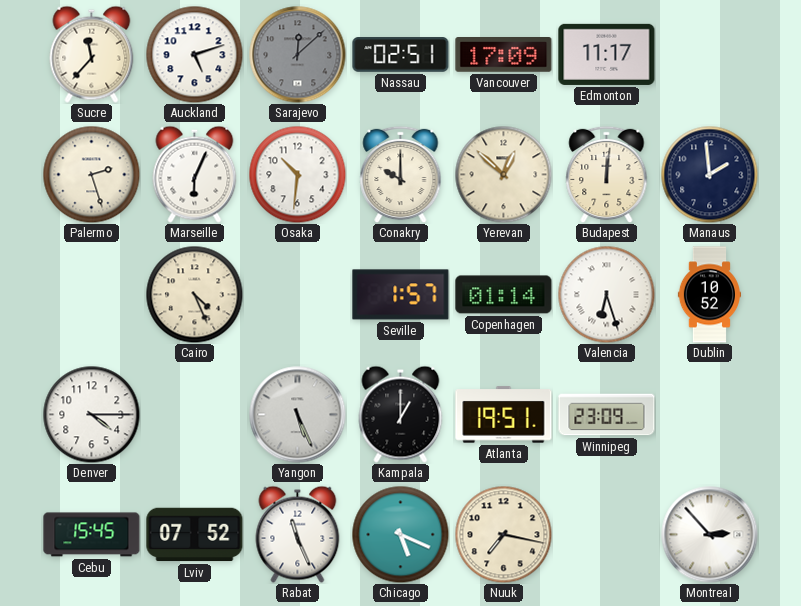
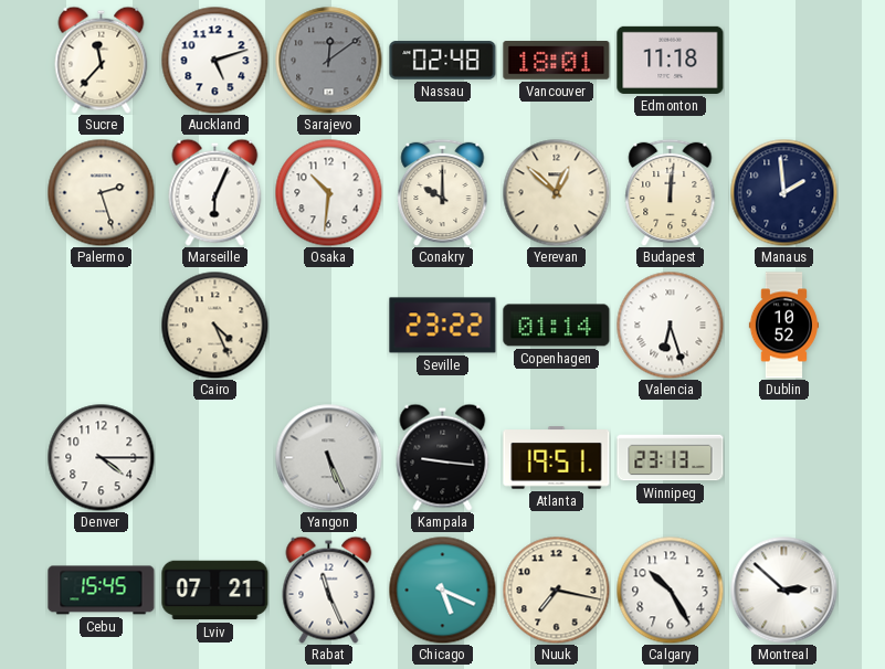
Sarajevo: 12:08 -> 12:09
Nassau: 02:51 -> 02:48
Vancouver: 17:09 -> 18:01
Edmonton: 11:17 -> 11:18
Seville: 1:57 -> 23:22
Kampala: 1:00 -> 9:16
Winnipeg: 23:09 -> 23:13
Lviv: 07:52 -> 07:21
Calgary: none -> 10:25
Montreal: 2:53 -> 2:52
